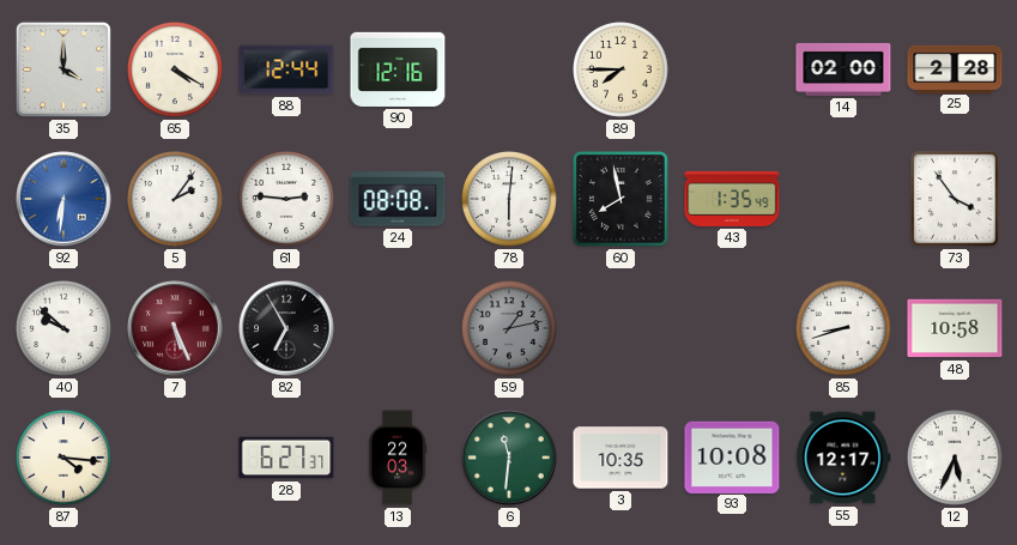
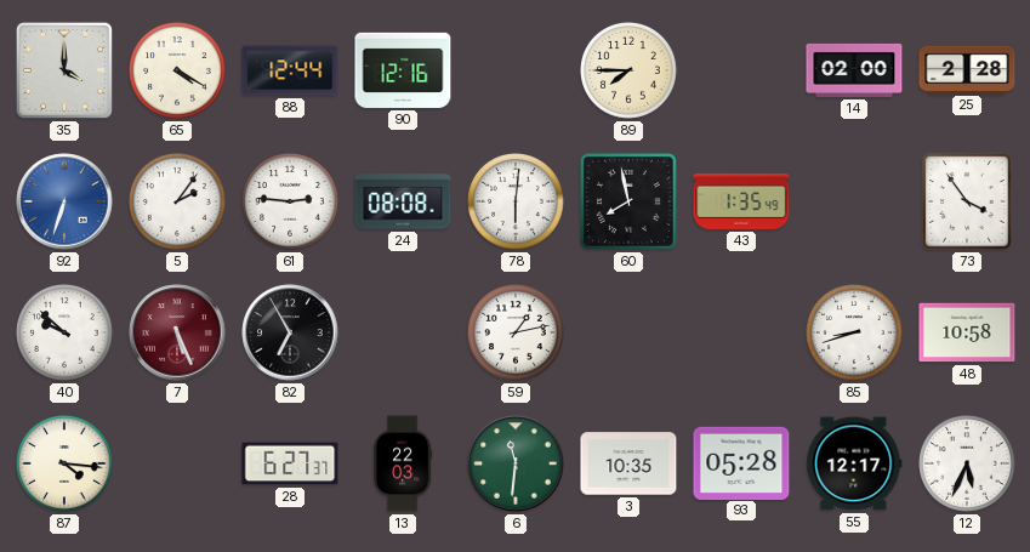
92: 6:31 -> 6:33
59 dial: grey -> white
93: 10:08 -> 05:28
